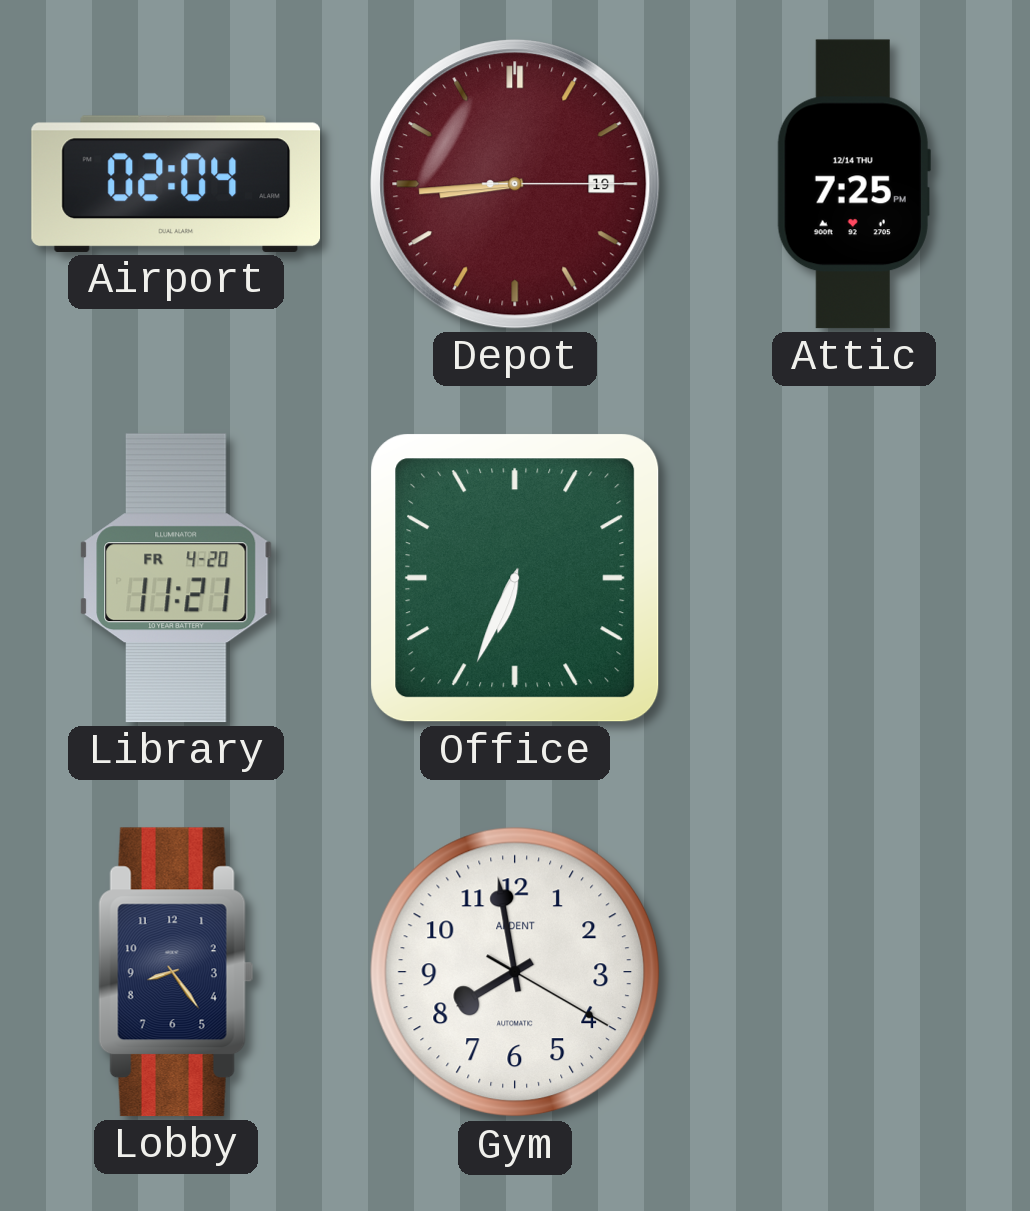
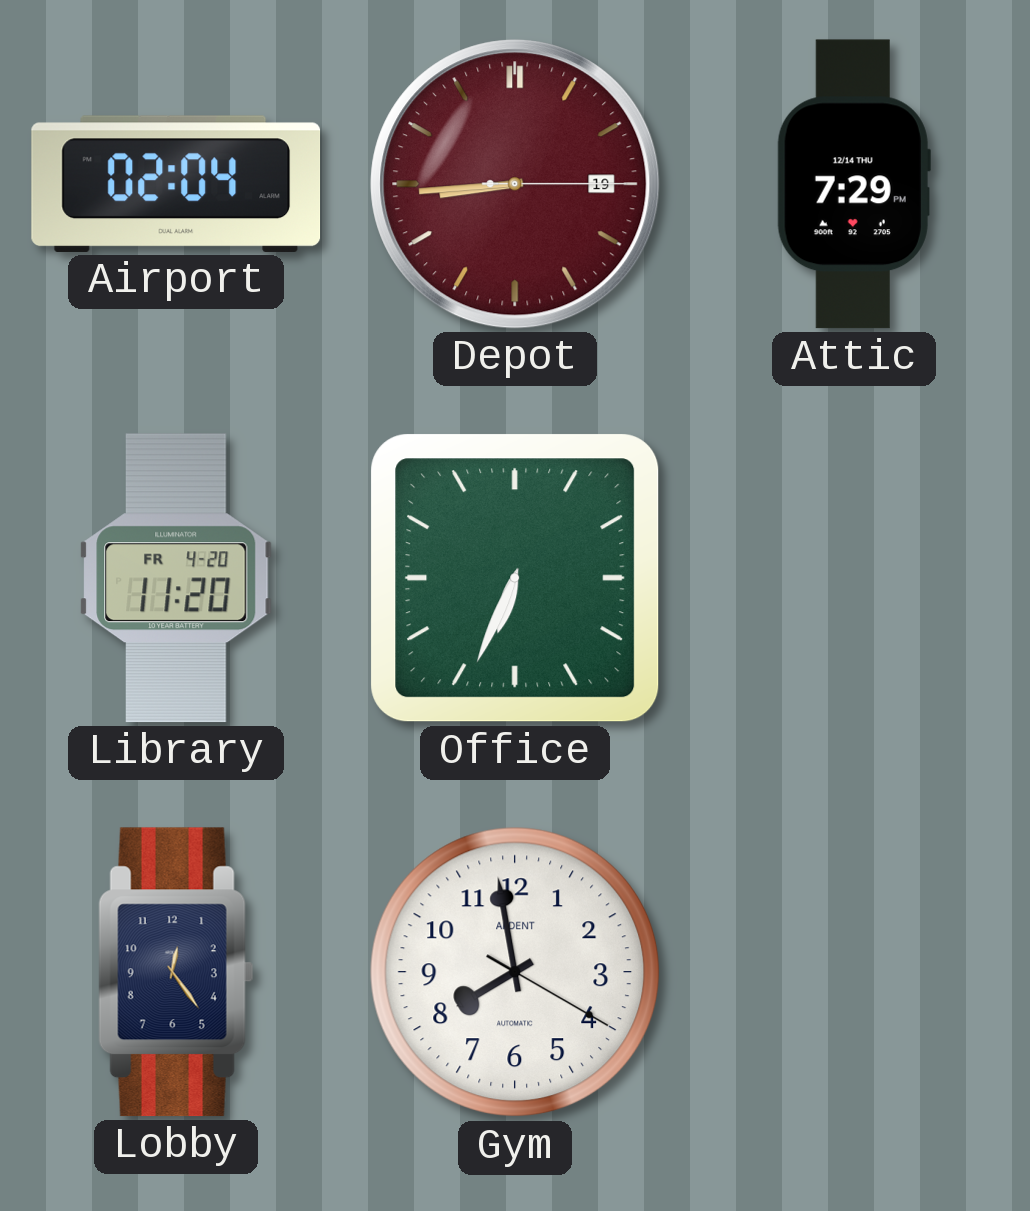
Attic: 7:25 -> 7:29
Library: 11:21 -> 11:20
Lobby: 8:24 -> 12:24
